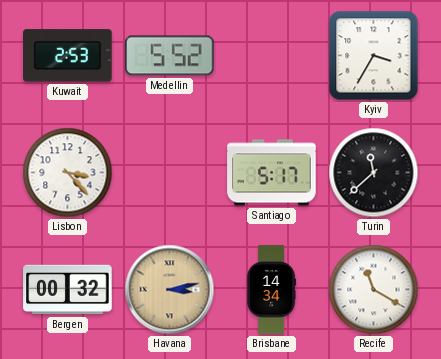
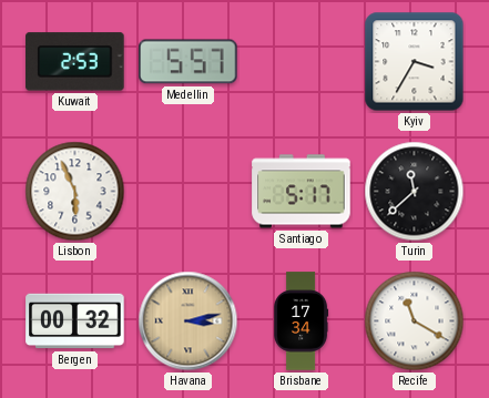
Medellin: 5:52 -> 5:57
Lisbon: 3:23 -> 5:56
Brisbane: 14:34 -> 17:34
